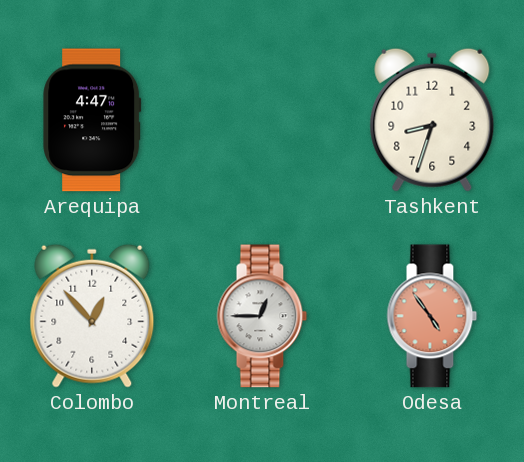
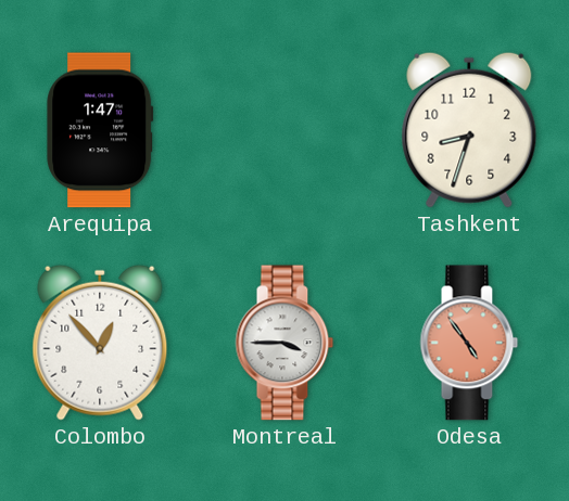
Arequipa: 4:47 -> 1:47
Montreal: 12:45 -> 3:45
